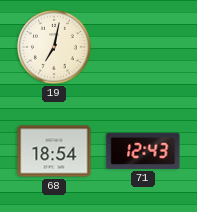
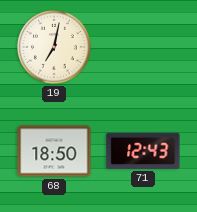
68: 18:54 -> 18:50
